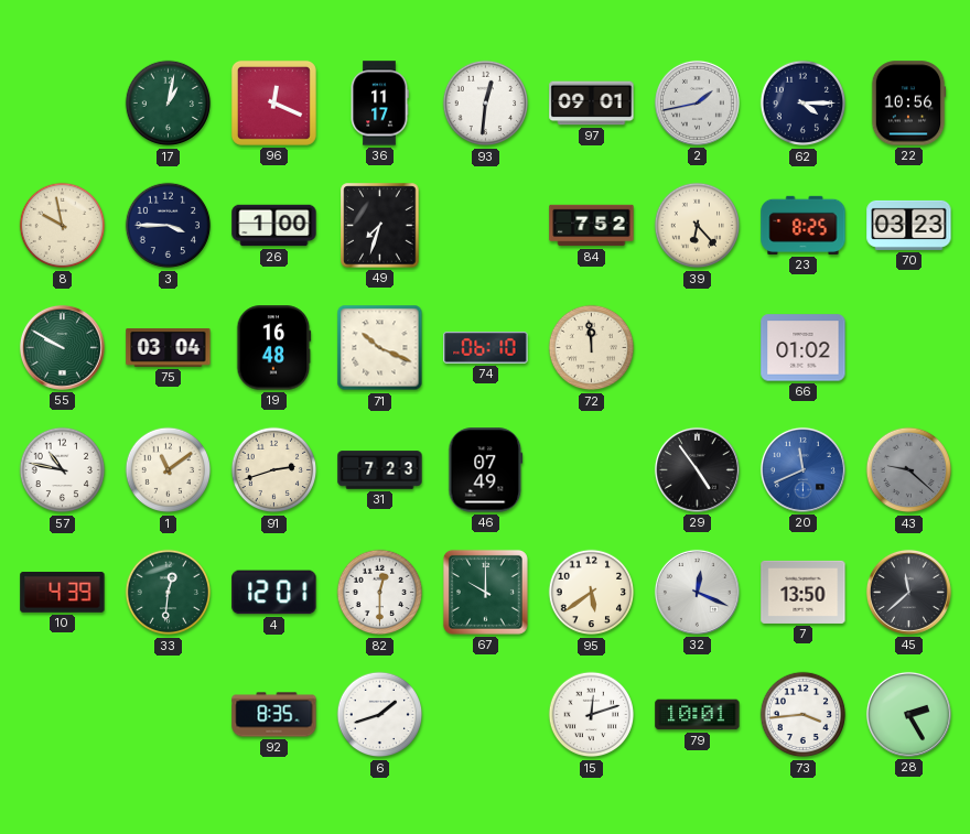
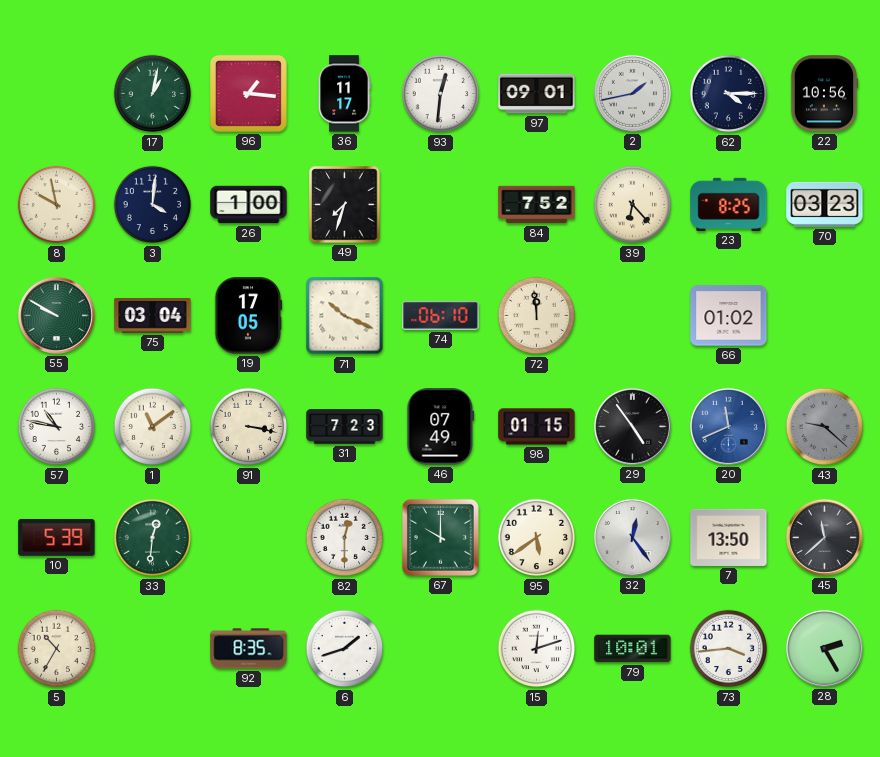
96: 12:19 -> 1:16
3: 3:45 -> 4:01
19: 16:48 -> 17:05
91: 2:42 -> 3:17
98: none -> 01:15
10: 4:39 -> 5:39
4: 12:01 -> none
32: 12:19 -> 12:24
5: none -> 10:35
